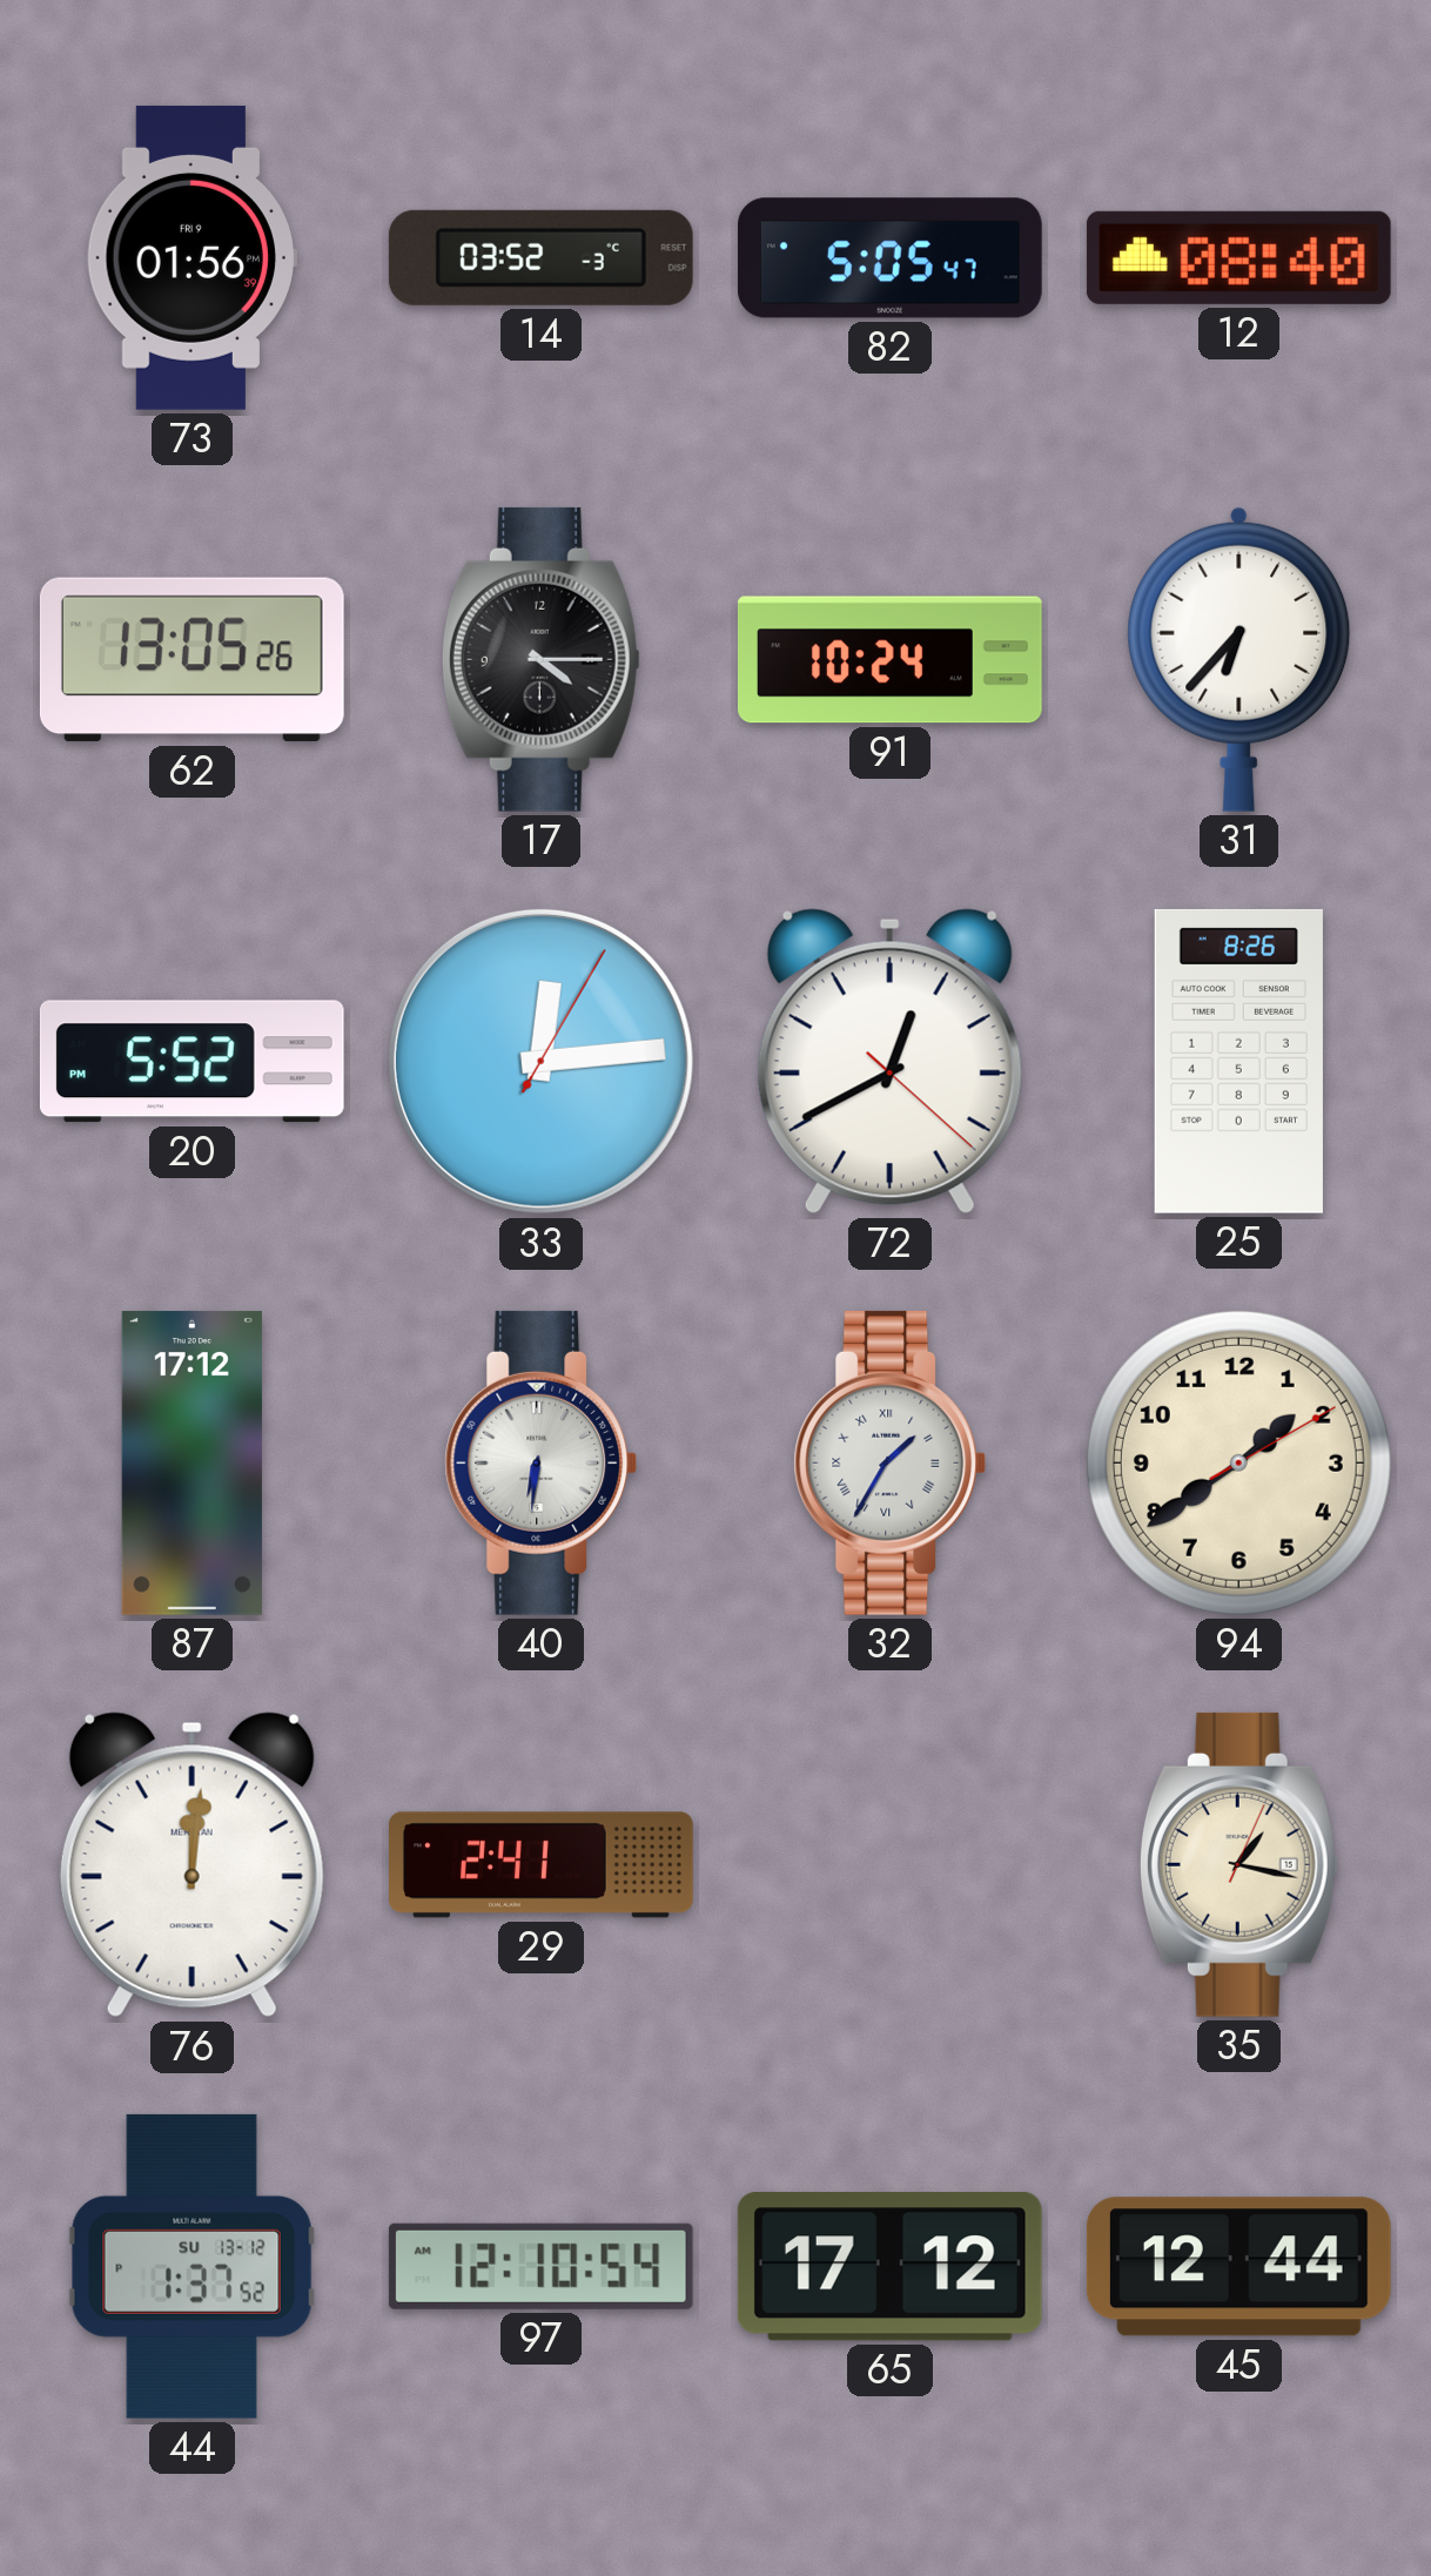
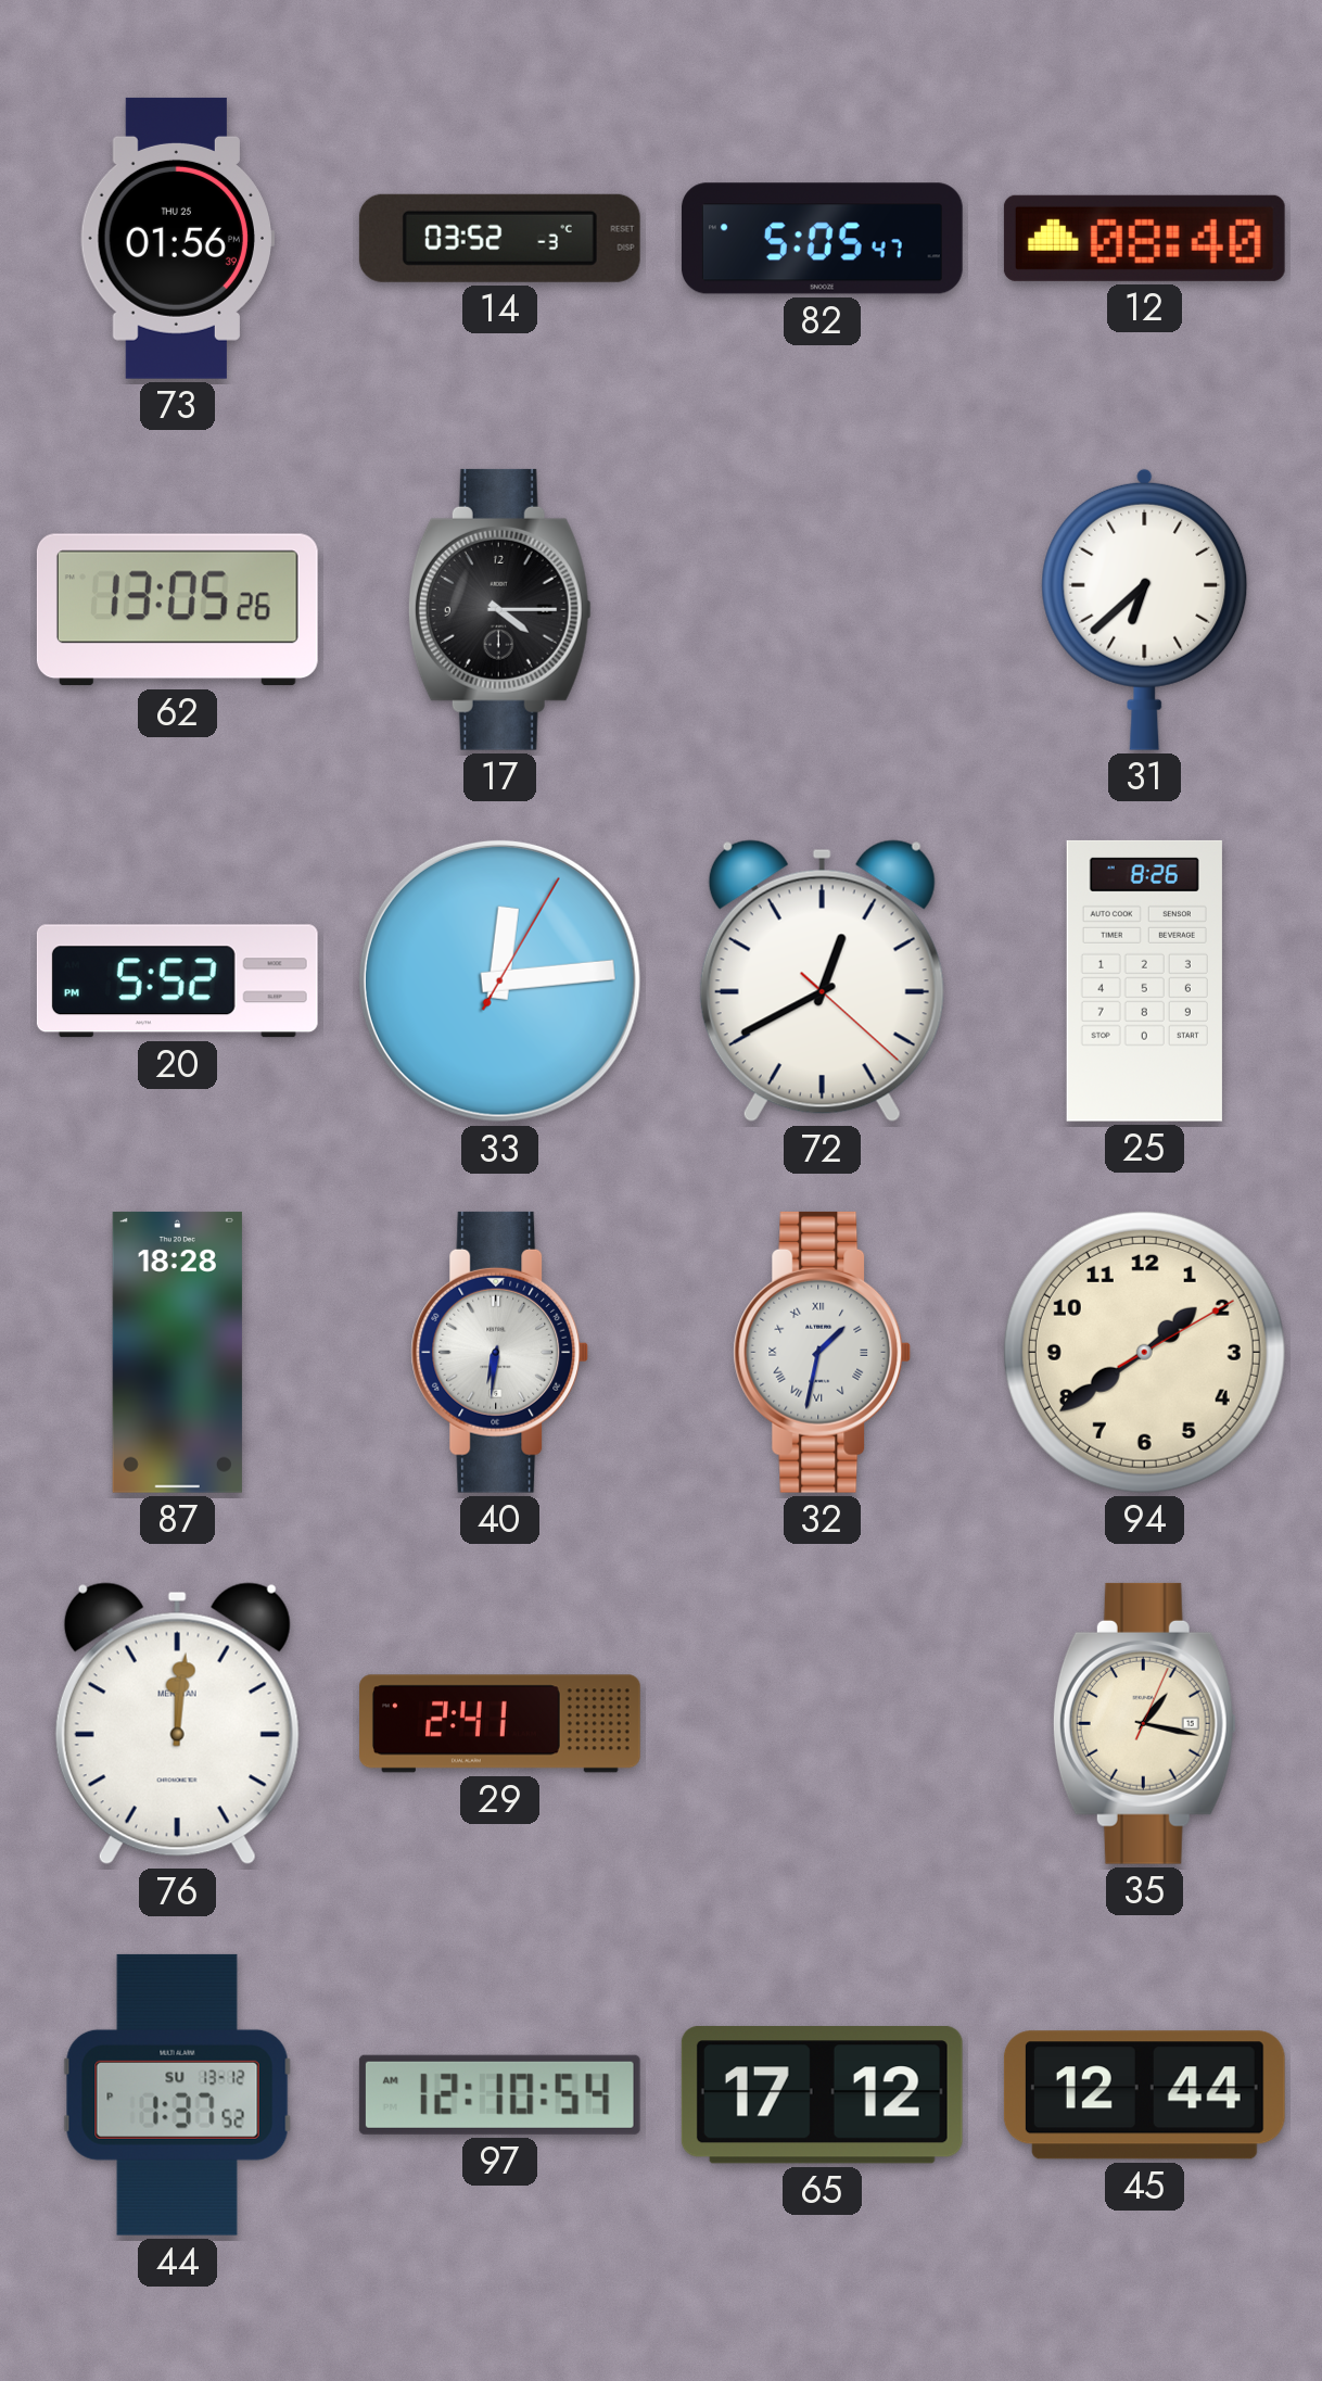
73 date: FRI 9 -> THU 25
91: 10:24 -> none
31: 6:37 -> 6:38
87: 17:12 -> 18:28
32: 1:35 -> 1:32
